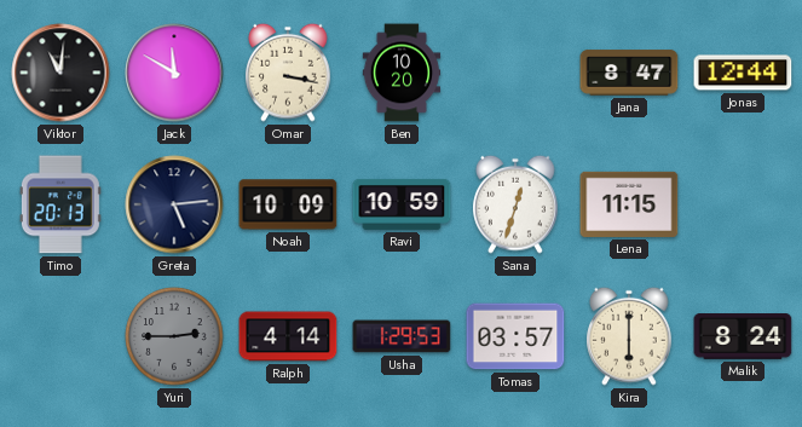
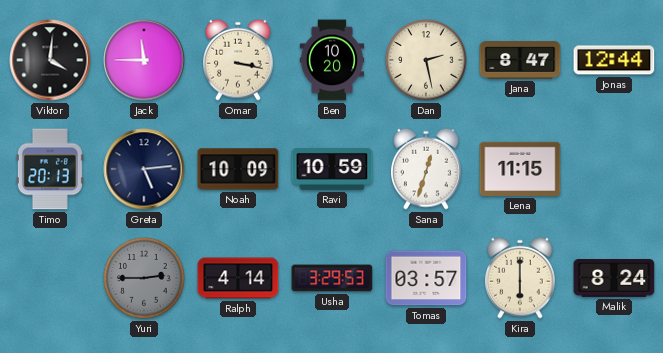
Viktor: 11:01 -> 4:01
Jack: 11:50 -> 11:45
Dan: none -> 2:28
Usha: 1:29 -> 3:29
